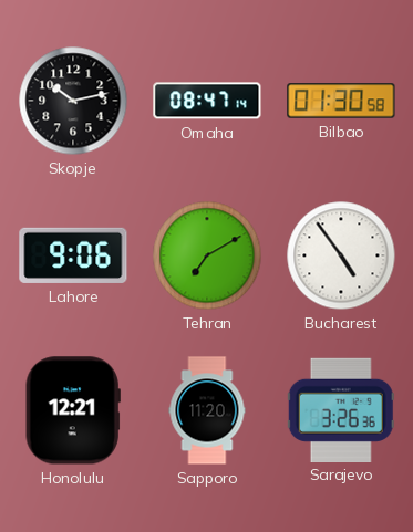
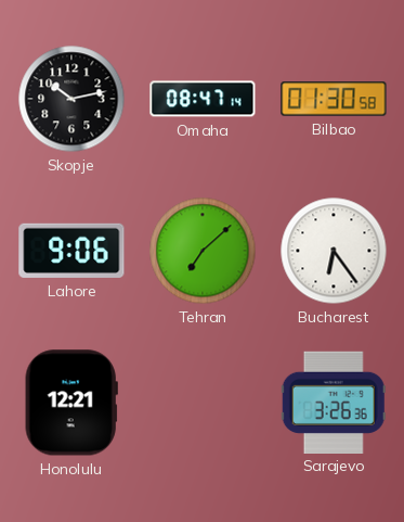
Tehran: 7:10 -> 7:08
Bucharest: 4:54 -> 6:24
Sapporo: 11:20 -> none
